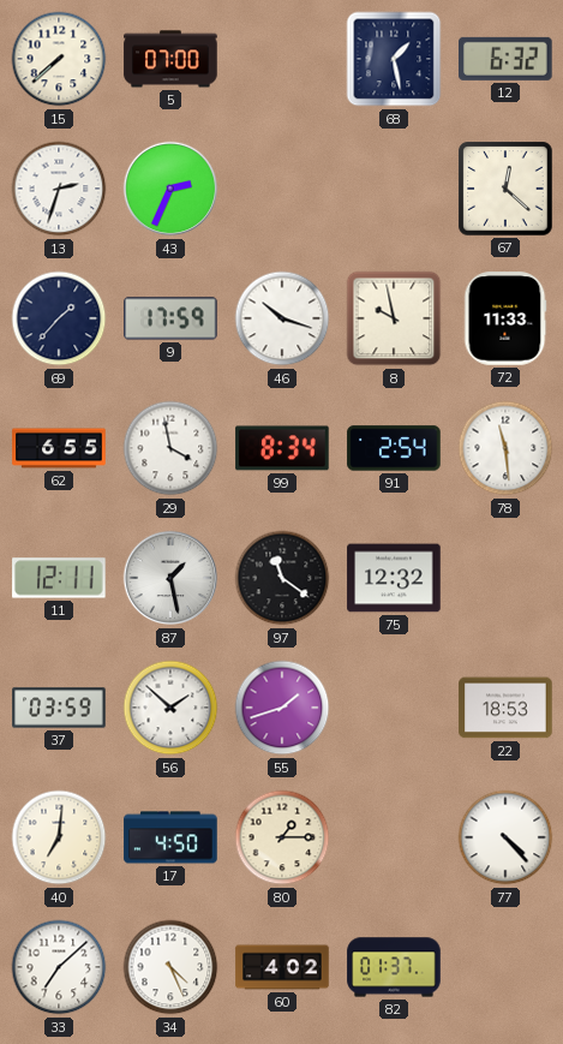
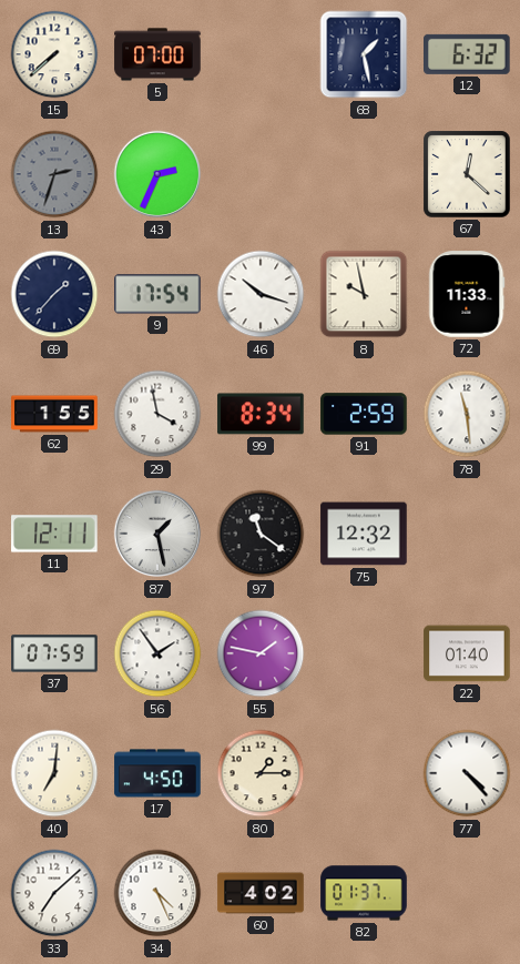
13 dial: white -> grey
9: 17:59 -> 17:54
62: 6:55 -> 1:55
91: 2:54 -> 2:59
37: 03:59 -> 07:59
56: 1:52 -> 1:54
55: 1:42 -> 1:47
22: 18:53 -> 01:40
